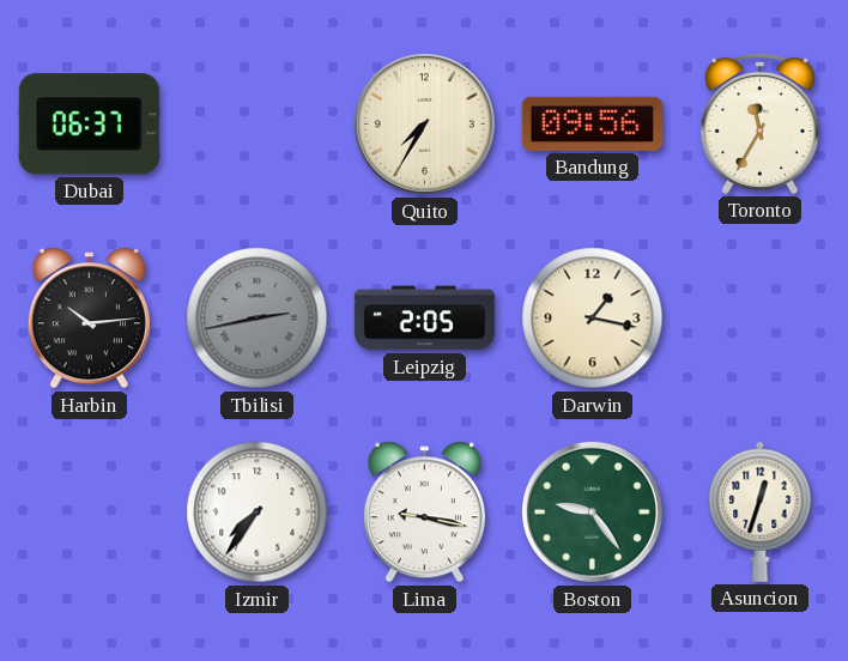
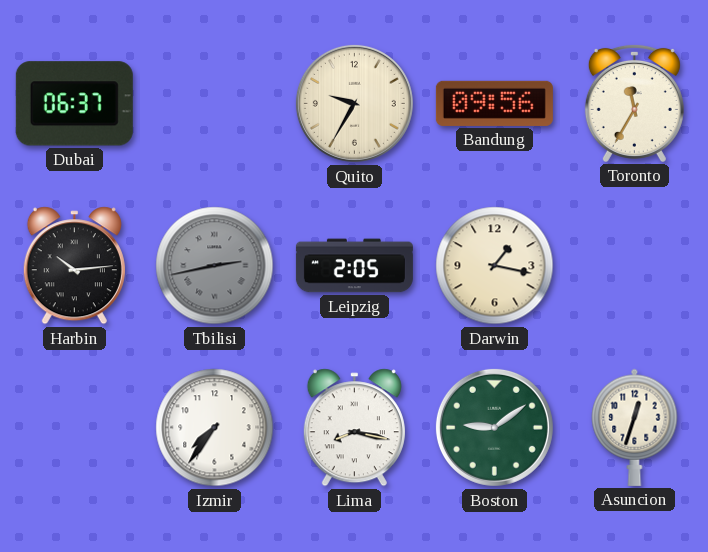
Quito: 7:35 -> 9:35
Lima: 9:17 -> 8:17
Boston: 9:24 -> 9:09
